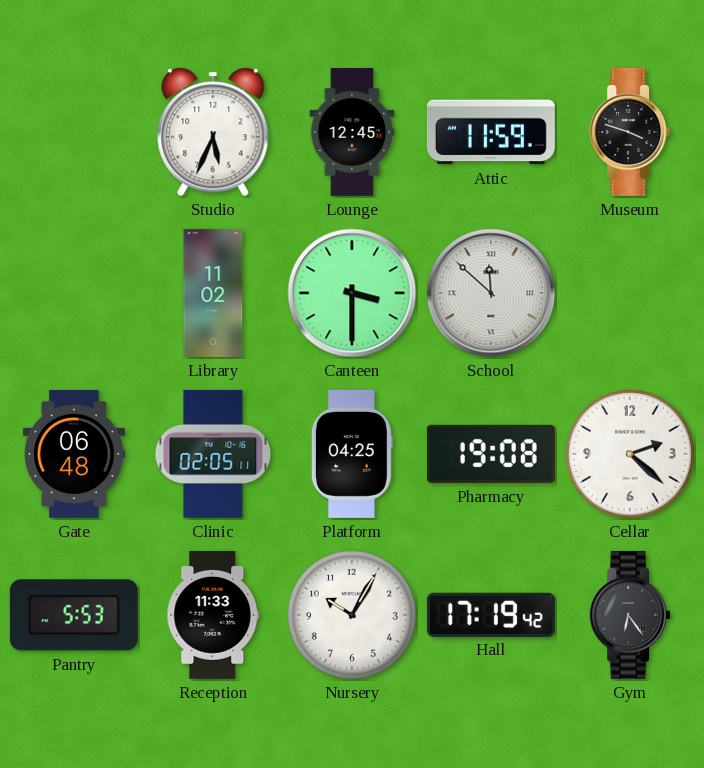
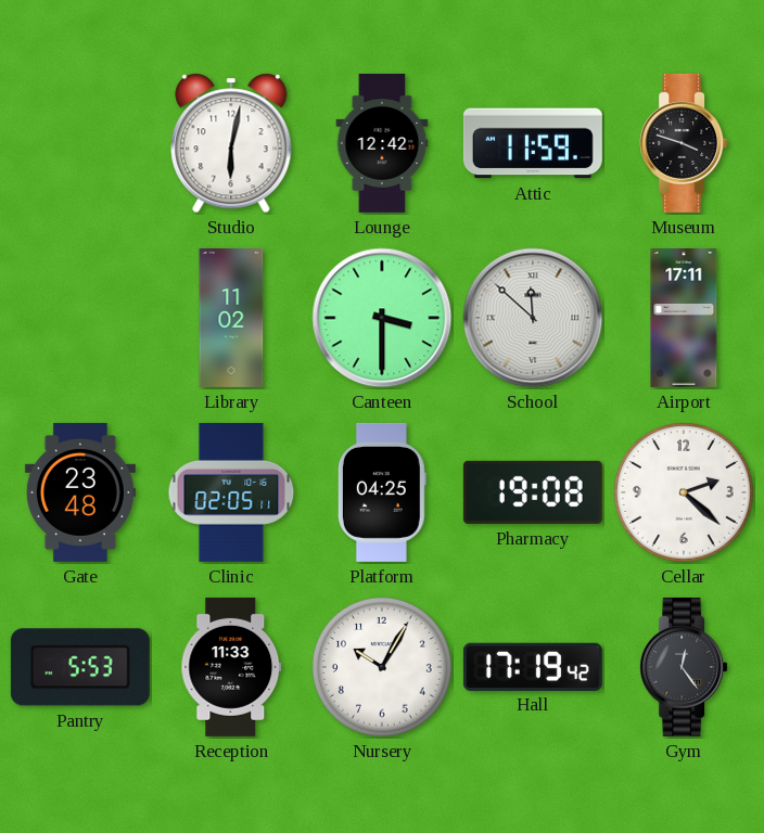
Studio: 5:34 -> 6:02
Lounge: 12:45 -> 12:42
Airport: none -> 17:11
Gate: 06:48 -> 23:48
Gym: 6:24 -> 12:24
